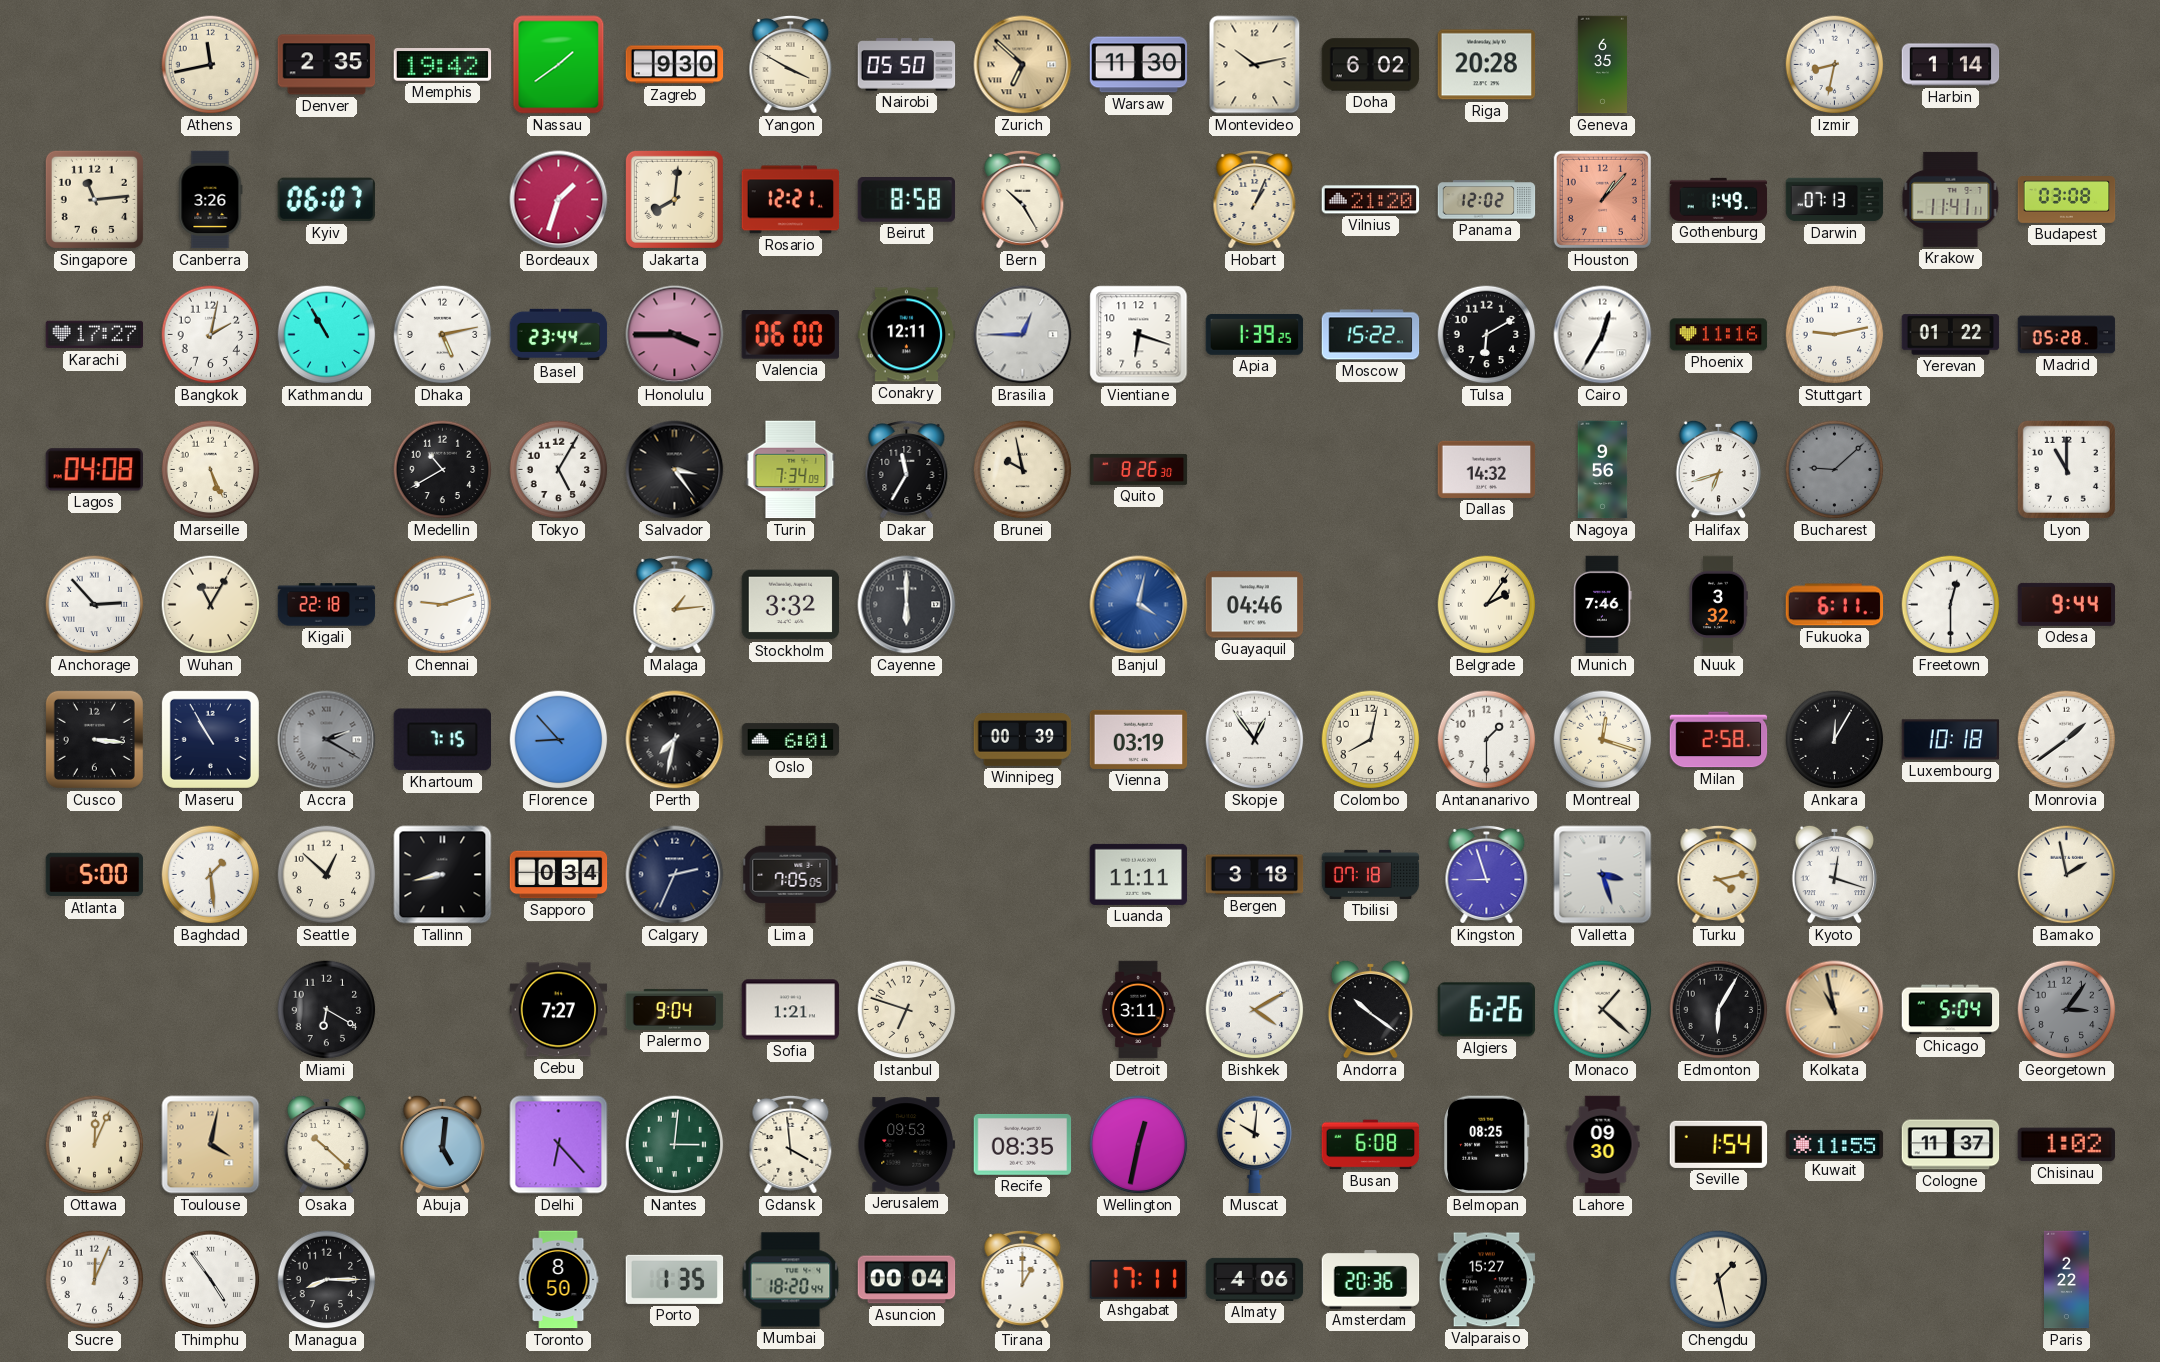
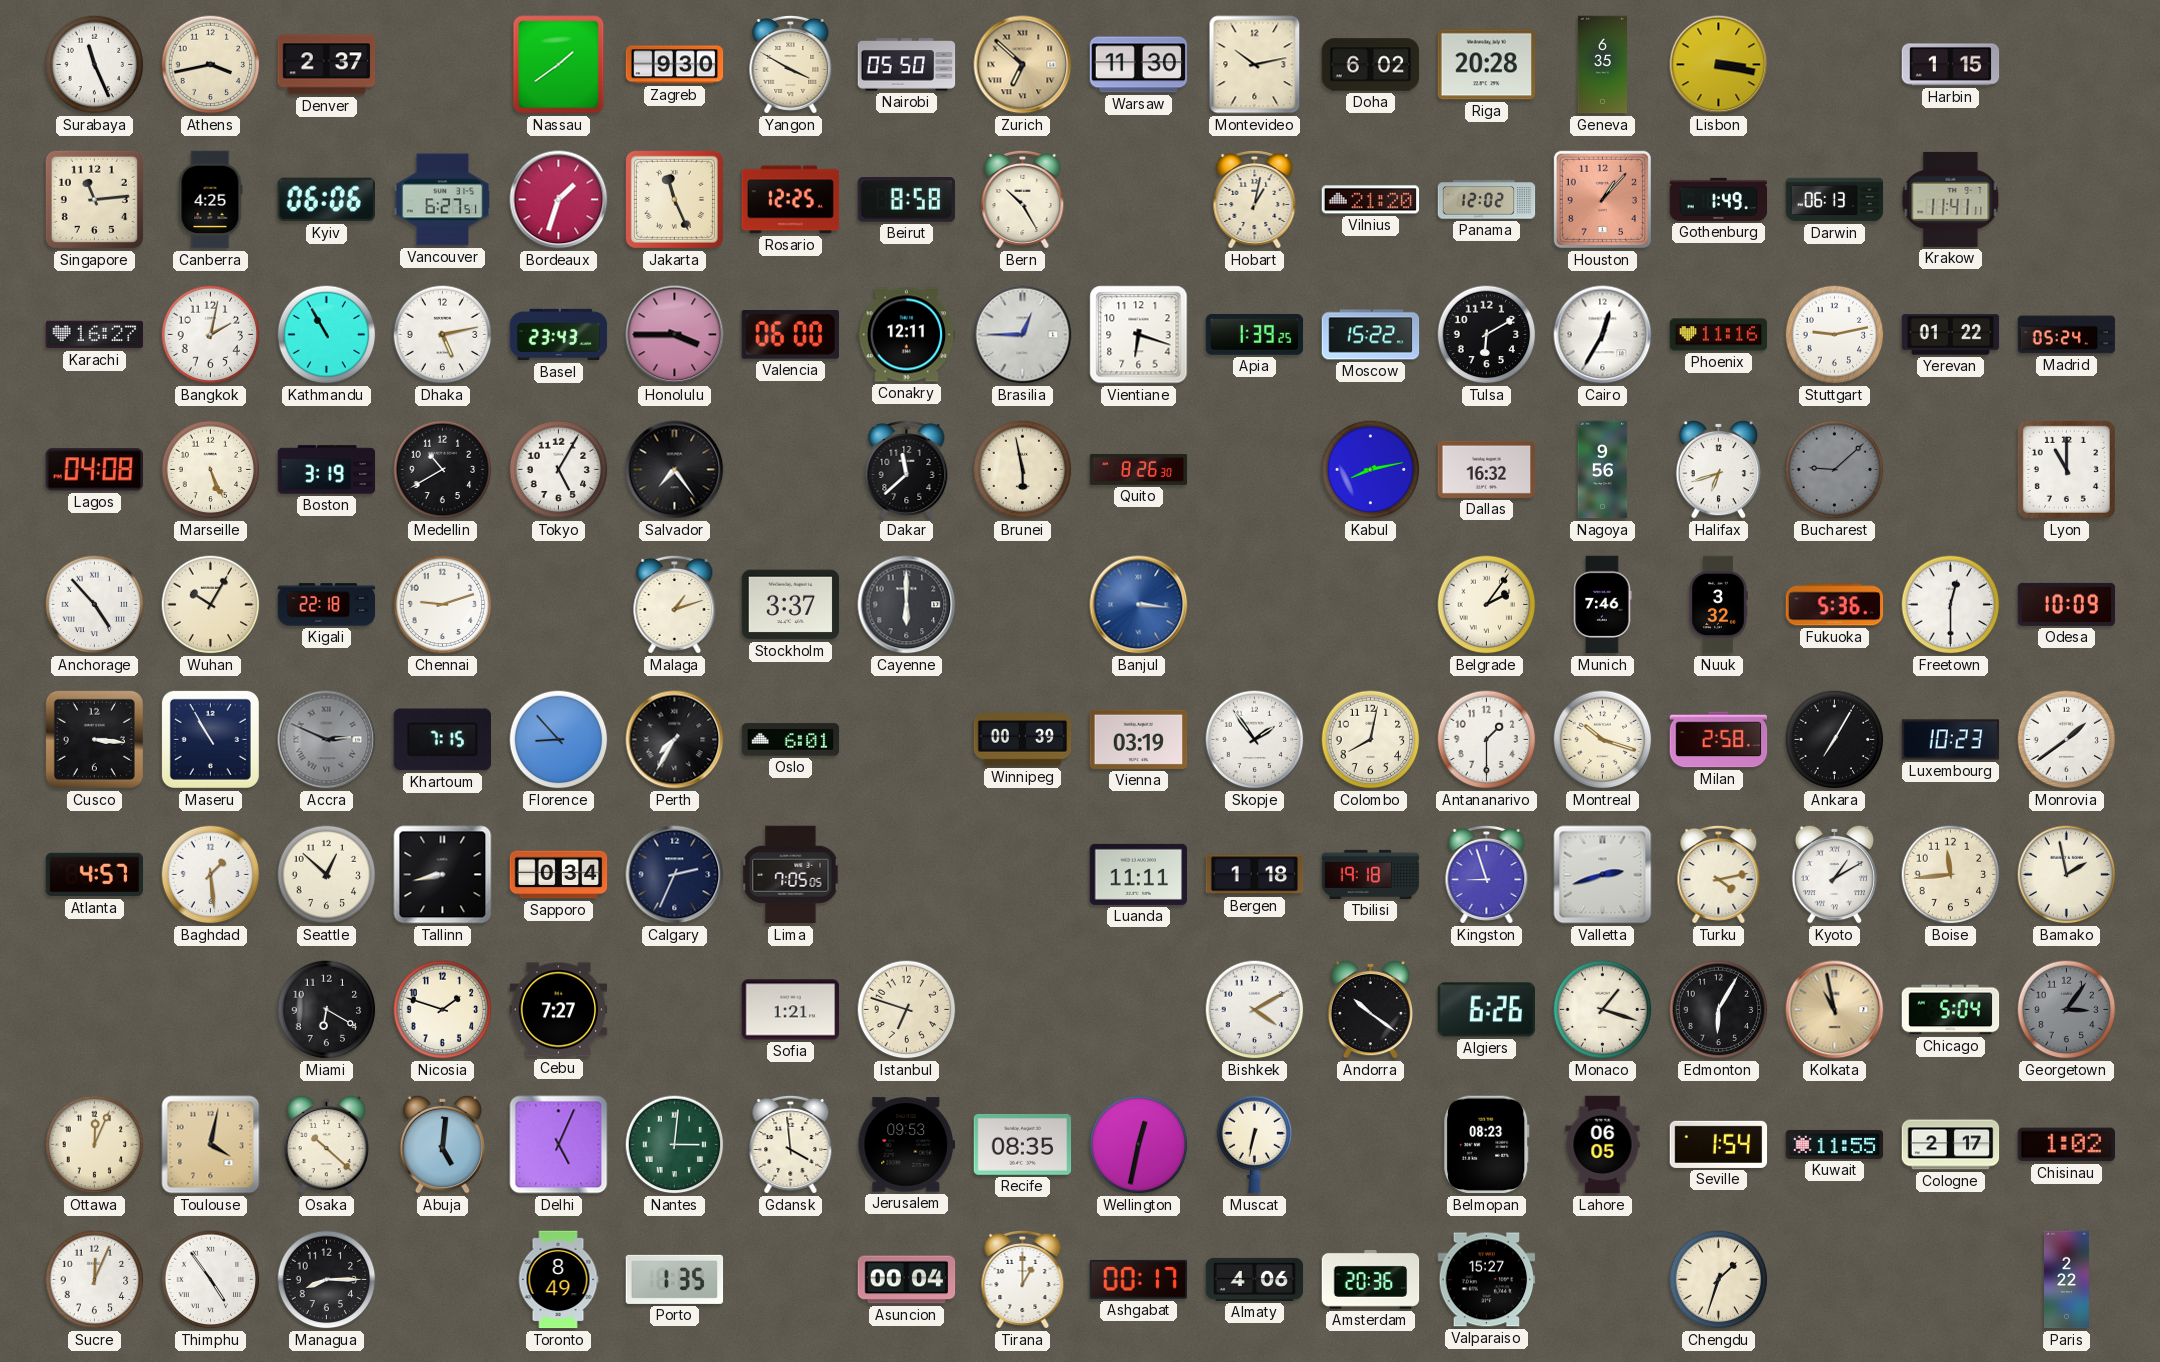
Surabaya: none -> 11:26
Athens: 11:43 -> 3:43
Denver: 2:35 -> 2:37
Memphis: 19:42 -> none
Lisbon: none -> 3:17
Izmir: 8:32 -> none
Harbin: 1:14 -> 1:15
Canberra: 3:26 -> 4:25
Kyiv: 06:07 -> 06:06
Vancouver: none -> 6:27
Jakarta: 8:01 -> 11:26
Rosario: 12:21 -> 12:25
Hobart: 1:04 -> 1:02
Darwin: 07:13 -> 06:13
Budapest: 03:08 -> none
Karachi: 17:27 -> 16:27
Basel: 23:44 -> 23:43
Madrid: 05:28 -> 05:24
Boston: none -> 3:19
Salvador: 3:24 -> 7:24
Turin: 7:34 -> none
Dakar: 11:35 -> 11:38
Brunei: 9:58 -> 5:58
Kabul: none -> 8:13
Dallas: 14:32 -> 16:32
Anchorage: 2:53 -> 4:53
Wuhan: 11:05 -> 10:05
Malaga: 1:14 -> 1:12
Stockholm: 3:32 -> 3:37
Banjul: 4:02 -> 3:16
Guayaquil: 04:46 -> none
Fukuoka: 6:11 -> 5:36
Odesa: 9:44 -> 10:09
Accra: 2:20 -> 2:49
Perth: 7:32 -> 7:35
Skopje: 12:54 -> 1:54
Montreal: 12:18 -> 10:18
Ankara: 12:05 -> 7:05
Luxembourg: 10:18 -> 10:23
Atlanta: 5:00 -> 4:57
Bergen: 3:18 -> 1:18
Tbilisi: 07:18 -> 19:18
Valletta: 3:27 -> 2:42
Kyoto: 12:18 -> 1:10
Boise: none -> 11:44
Nicosia: none -> 1:48
Palermo: 9:04 -> none
Detroit: 3:11 -> none
Monaco: 1:22 -> 1:18
Delhi: 6:23 -> 5:04
Muscat: 10:01 -> 6:32
Busan: 6:08 -> none
Belmopan: 08:25 -> 08:23
Lahore: 09:30 -> 06:05
Cologne: 11:37 -> 2:17
Toronto: 8:50 -> 8:49
Mumbai: 18:20 -> none
Ashgabat: 17:11 -> 00:17
Chengdu: 1:28 -> 1:33
